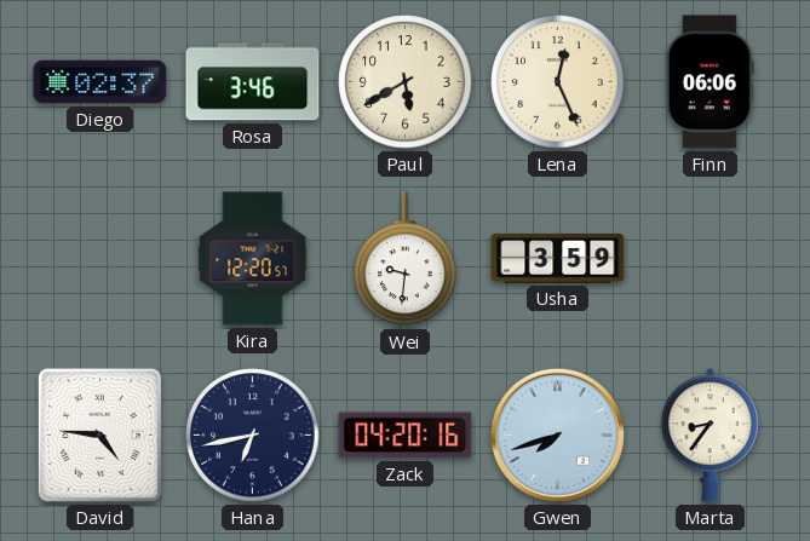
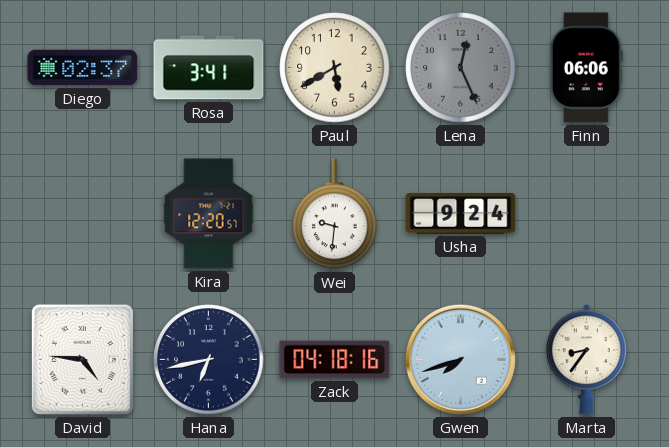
Rosa: 3:46 -> 3:41
Lena dial: cream -> grey
Usha: 3:59 -> 9:24
Zack: 04:20 -> 04:18
